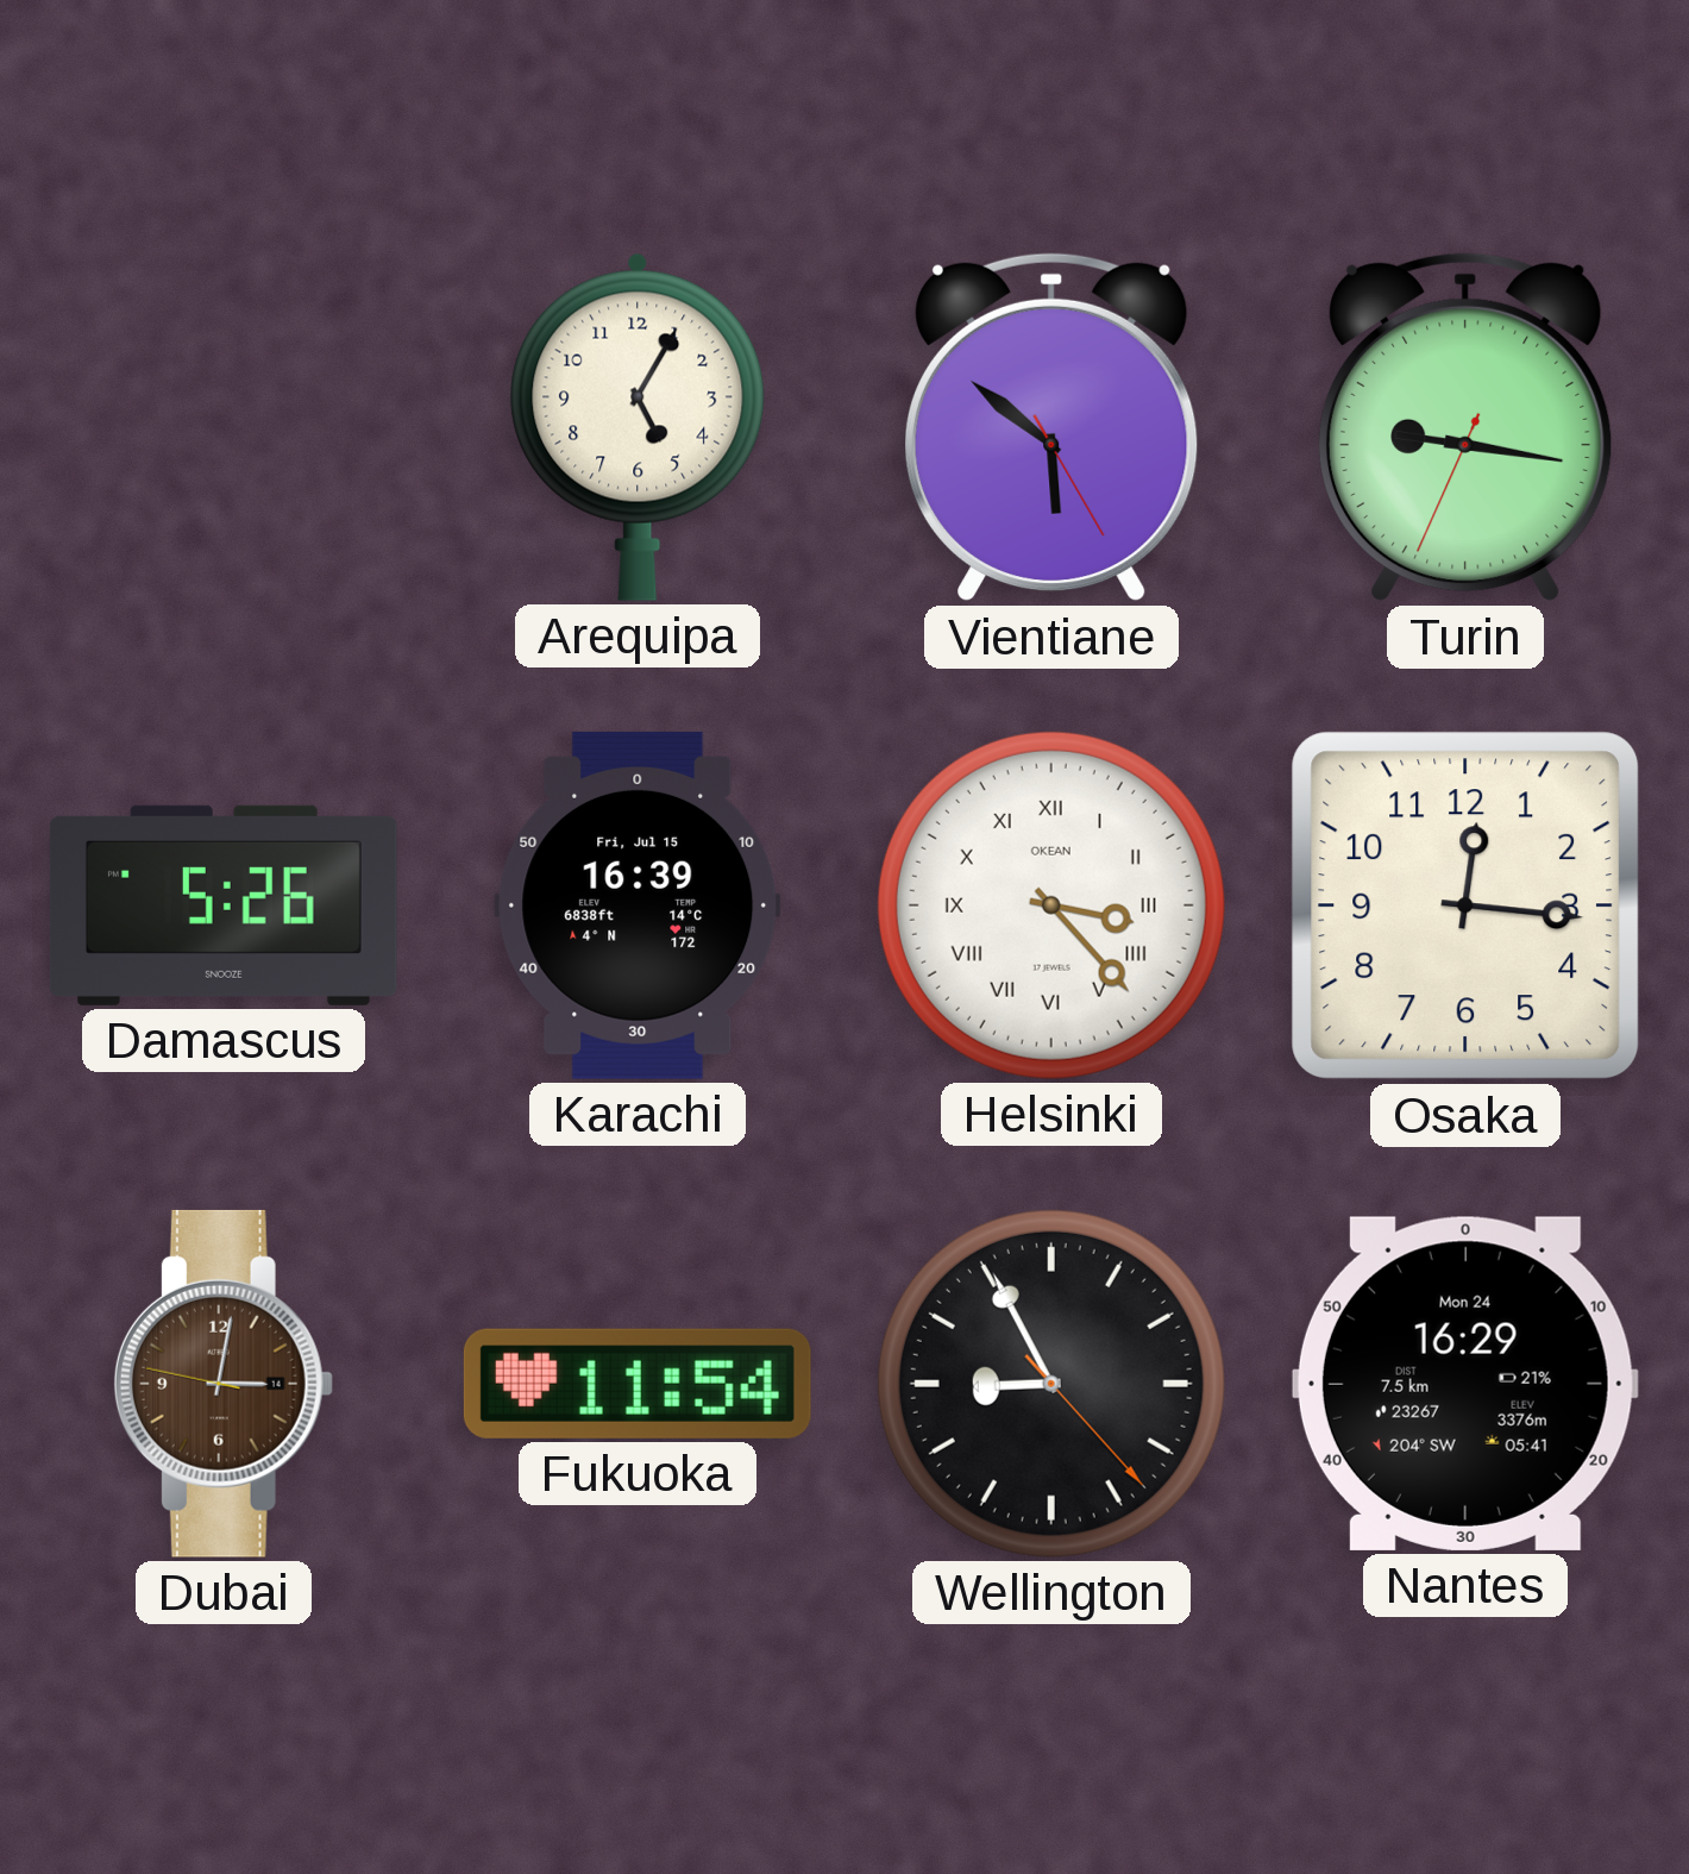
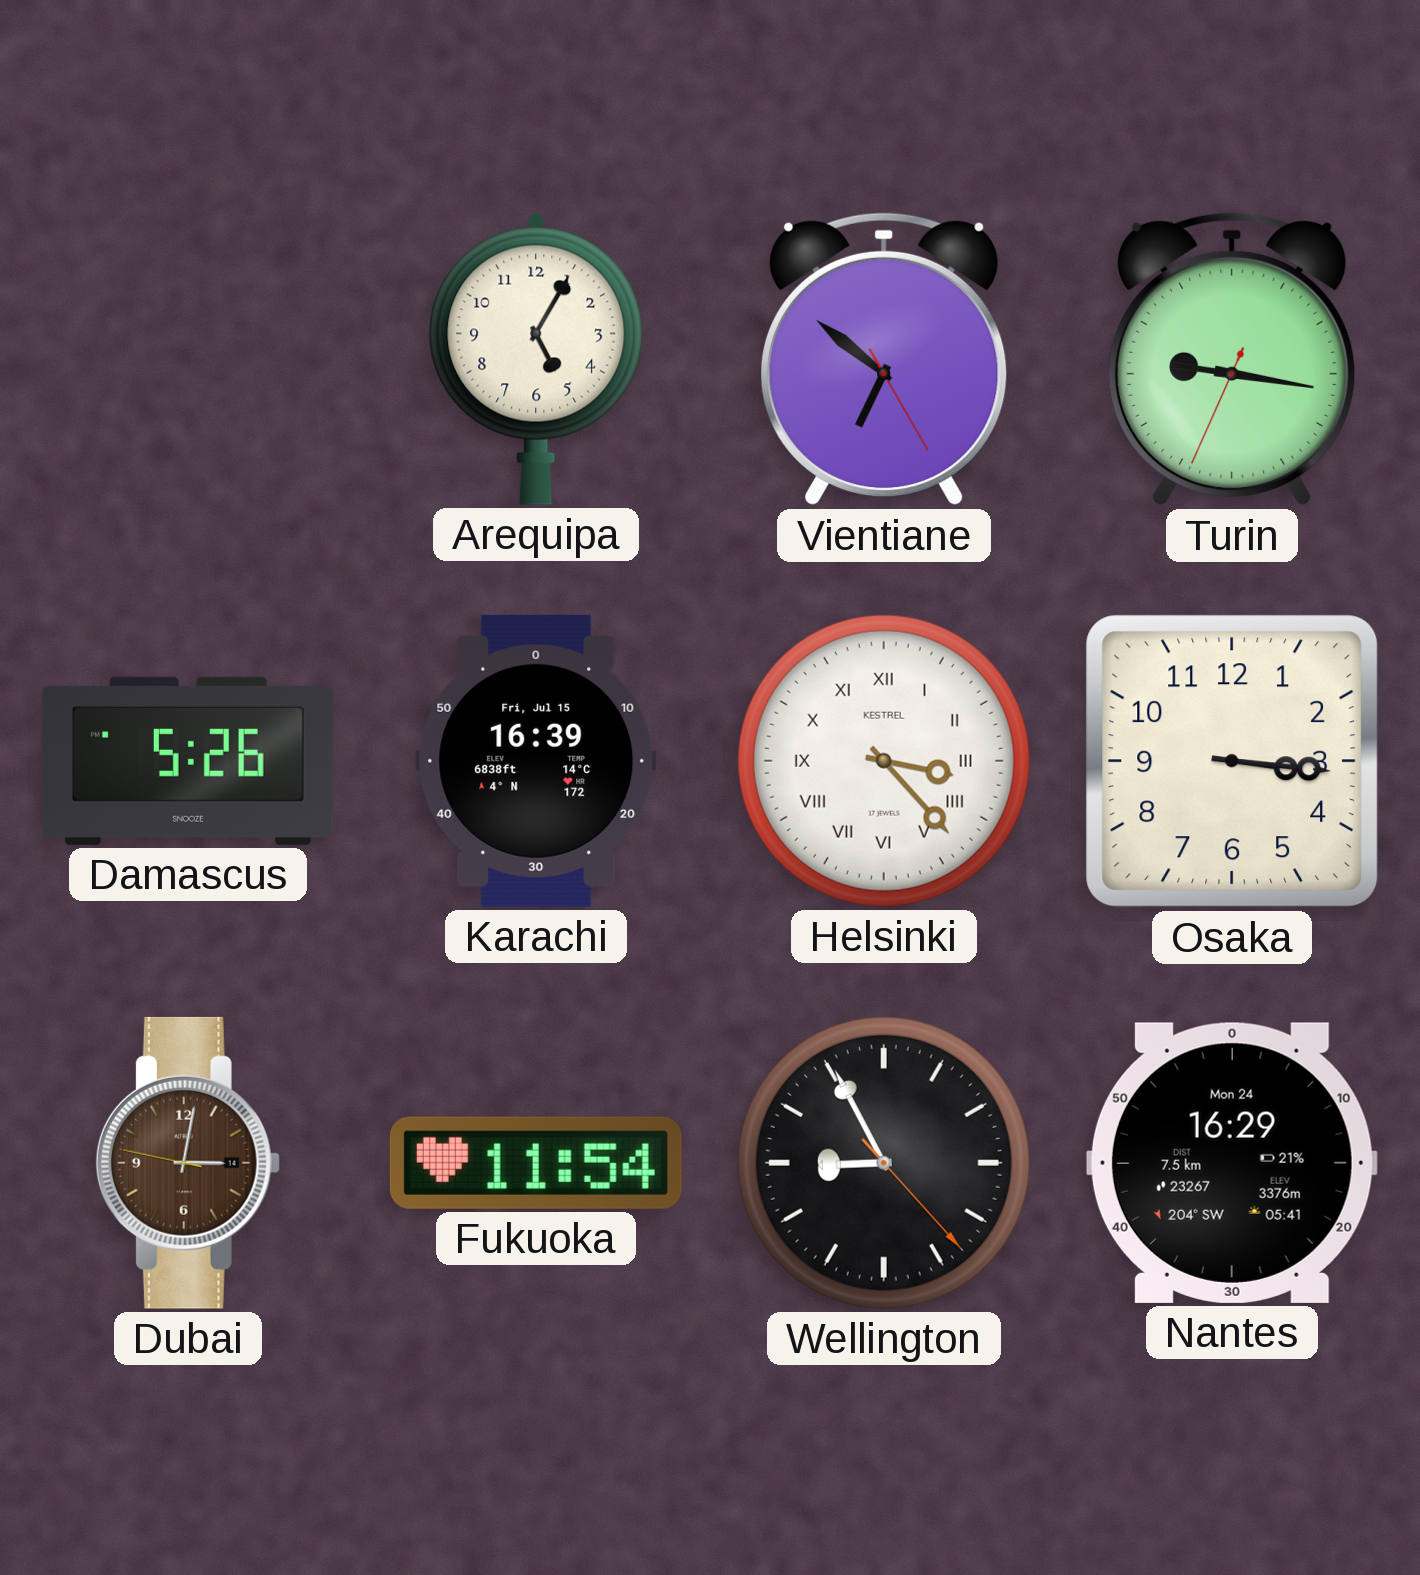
Vientiane: 5:51 -> 6:51
Helsinki brand: OKEAN -> KESTREL
Osaka: 12:16 -> 3:16
